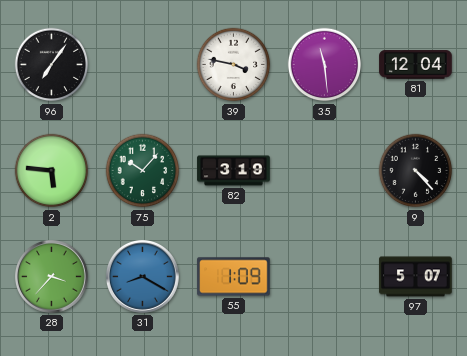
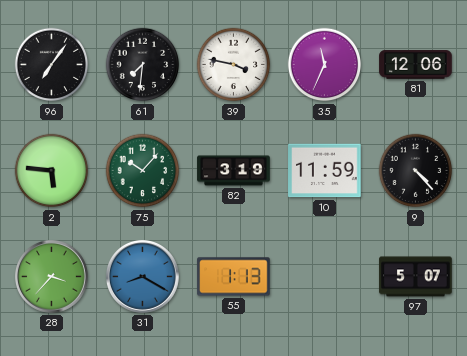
61: none -> 7:31
35: 11:29 -> 11:34
81: 12:04 -> 12:06
10: none -> 11:59
55: 1:09 -> 1:13
